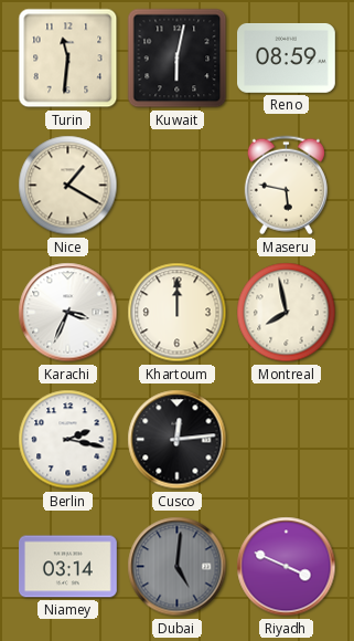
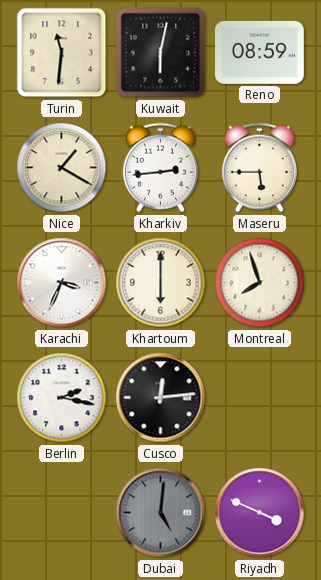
Kharkiv: none -> 2:44
Maseru: 5:47 -> 5:45
Khartoum: 12:00 -> 6:00
Montreal: 7:58 -> 7:57
Niamey: 03:14 -> none
